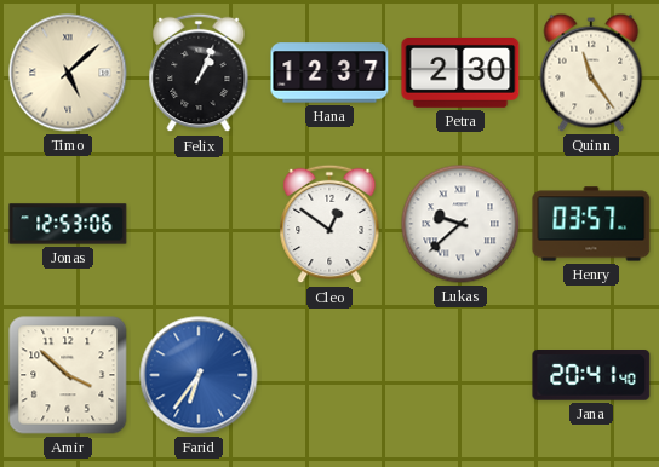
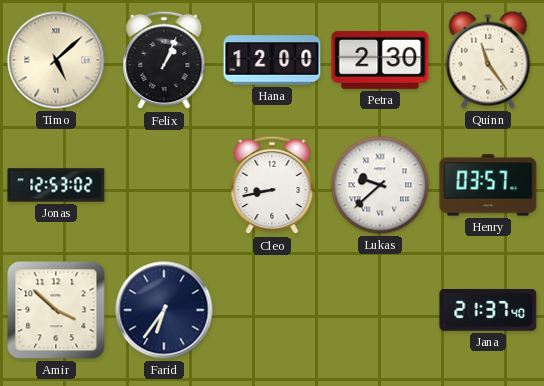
Hana: 12:37 -> 12:00
Jonas: 12:53:06 -> 12:53:02
Cleo: 12:51 -> 8:43
Farid dial: blue -> navy
Jana: 20:41 -> 21:37
